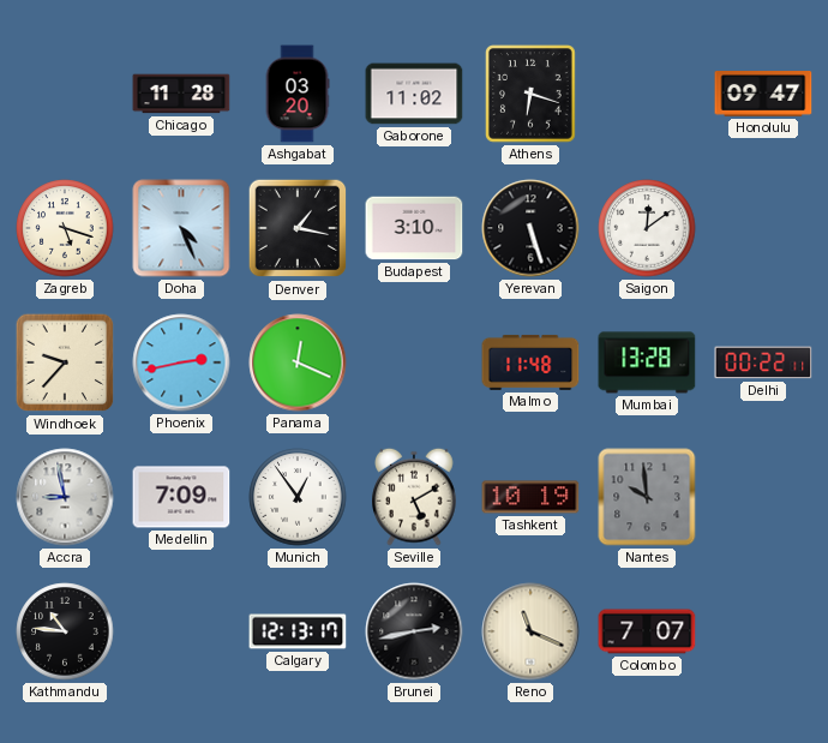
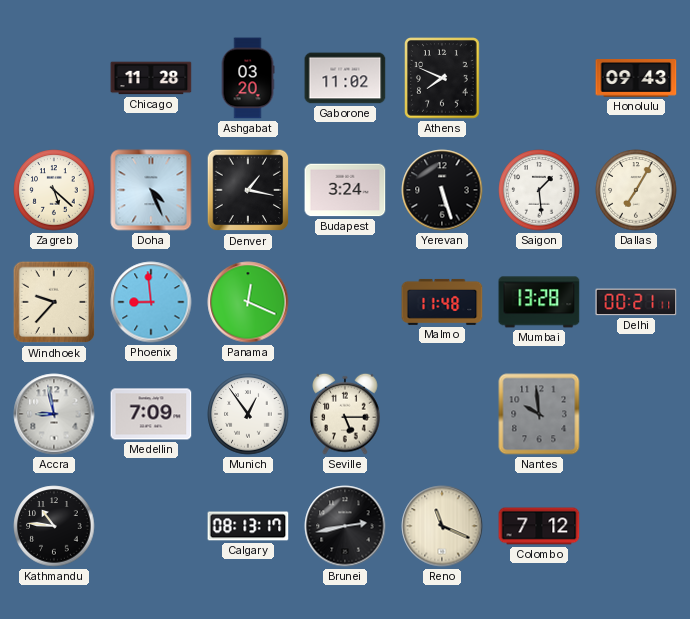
Athens: 6:18 -> 7:49
Honolulu: 09:47 -> 09:43
Zagreb: 5:18 -> 5:22
Budapest: 3:10 -> 3:24
Saigon: 12:09 -> 1:29
Dallas: none -> 7:05
Phoenix: 2:43 -> 8:59
Delhi: 00:22 -> 00:21
Seville: 5:10 -> 5:15
Tashkent: 10:19 -> none
Calgary: 12:13 -> 08:13
Colombo: 7:07 -> 7:12
